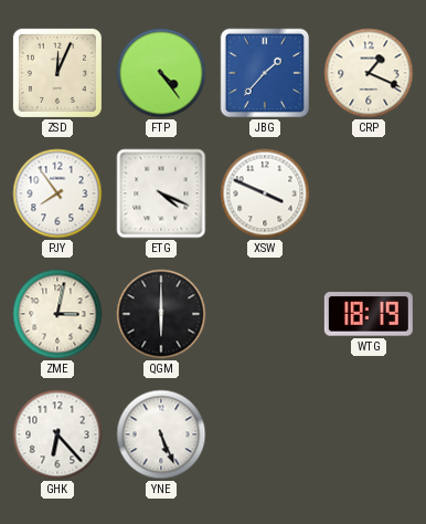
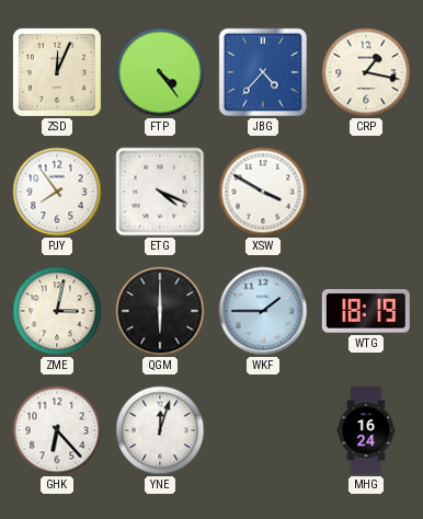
JBG: 1:37 -> 4:37
CRP: 1:19 -> 1:17
XSW: 3:49 -> 3:50
WKF: none -> 1:45
YNE: 5:26 -> 12:03
MHG: none -> 16:24
